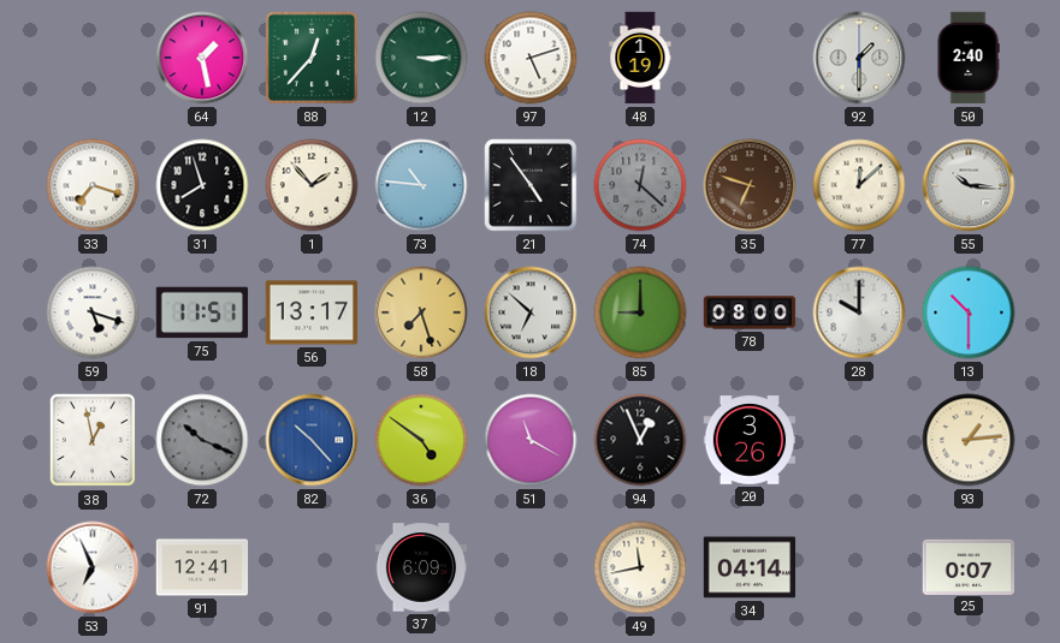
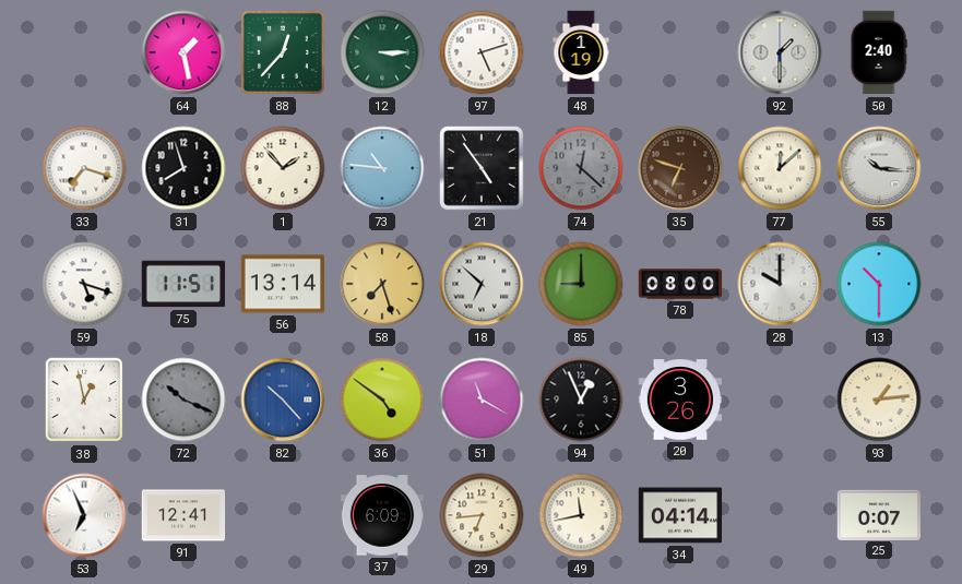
56: 13:17 -> 13:14
29: none -> 6:44
